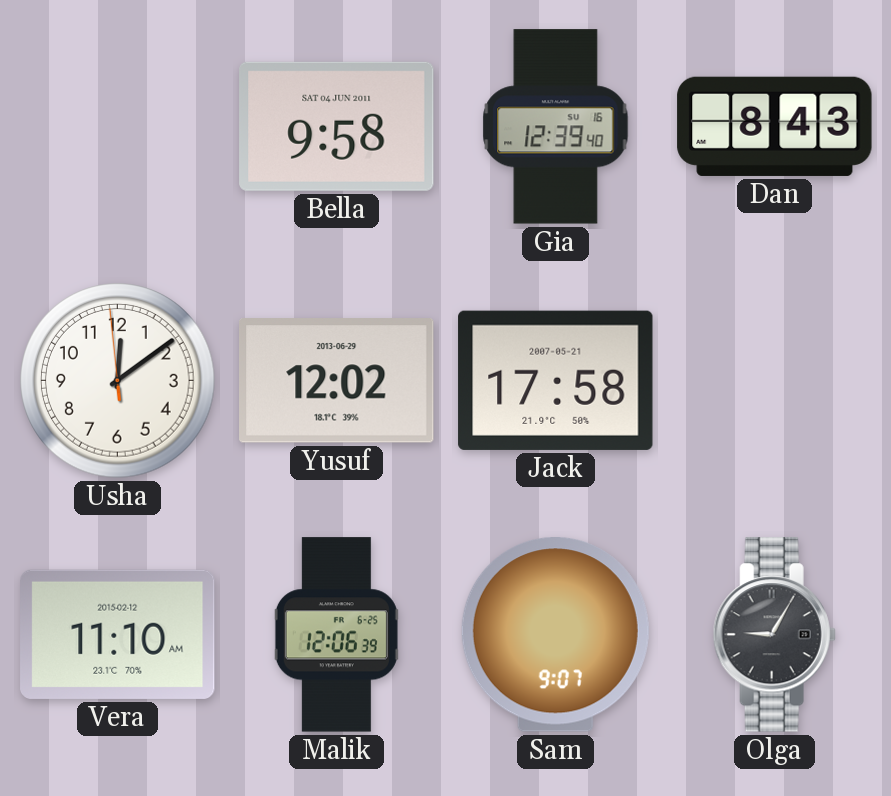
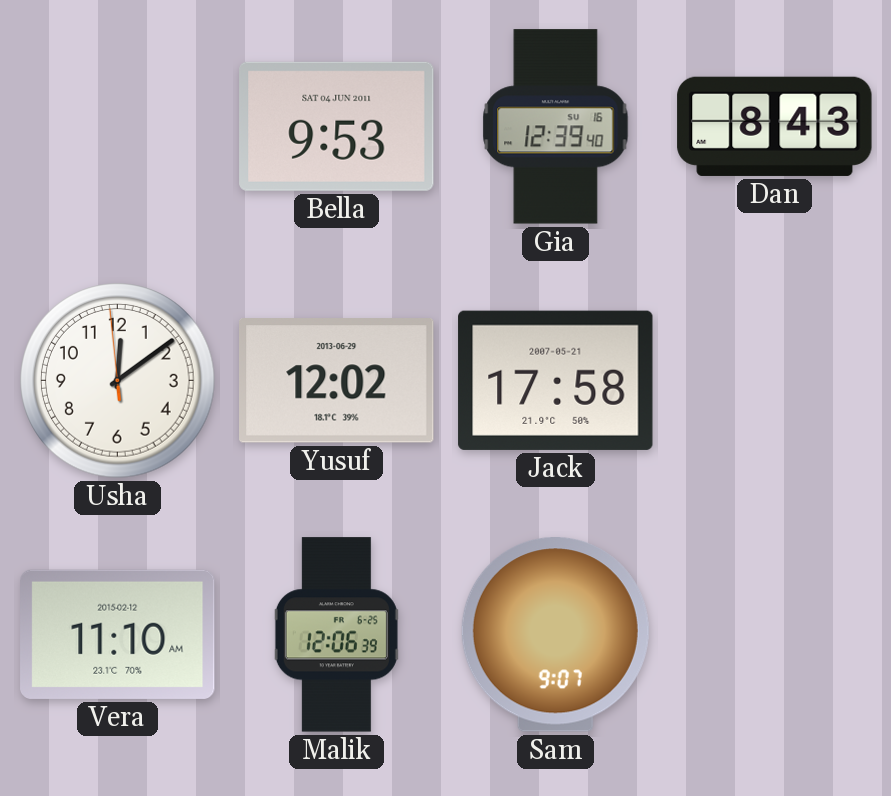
Bella: 9:58 -> 9:53
Olga: 9:05 -> none
